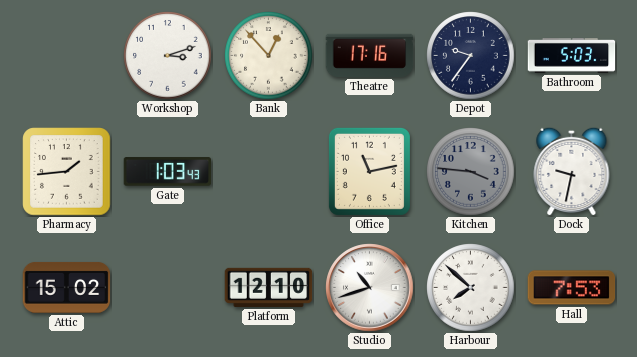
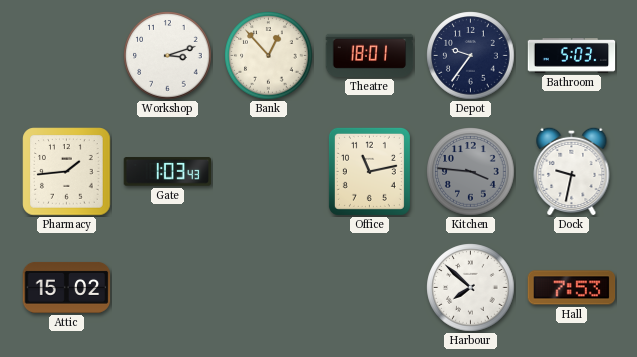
Theatre: 17:16 -> 18:01
Platform: 12:10 -> none
Studio: 10:42 -> none
